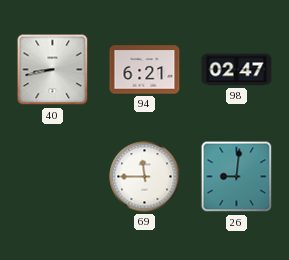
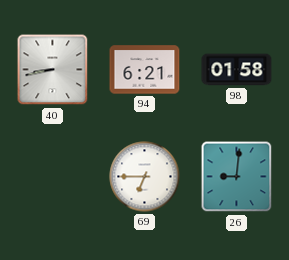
98: 02:47 -> 01:58
69: 11:45 -> 6:45
